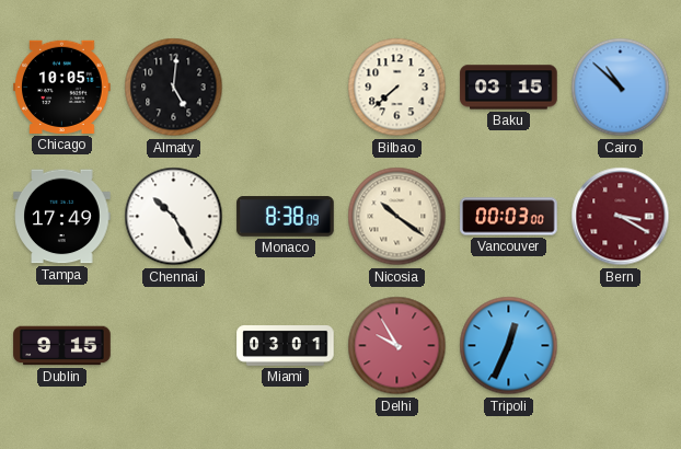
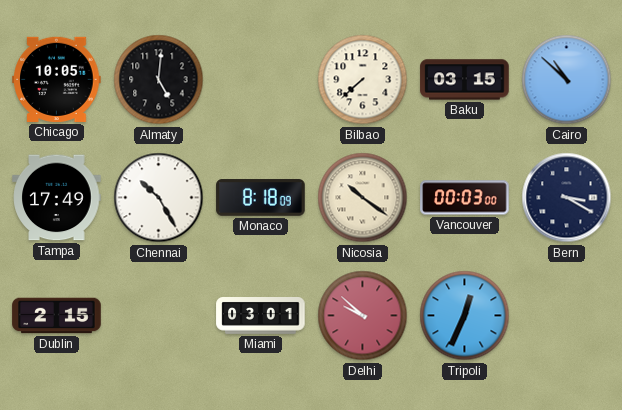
Monaco: 8:38 -> 8:18
Bern dial: burgundy -> navy
Dublin: 9:15 -> 2:15
Delhi: 9:55 -> 9:52
